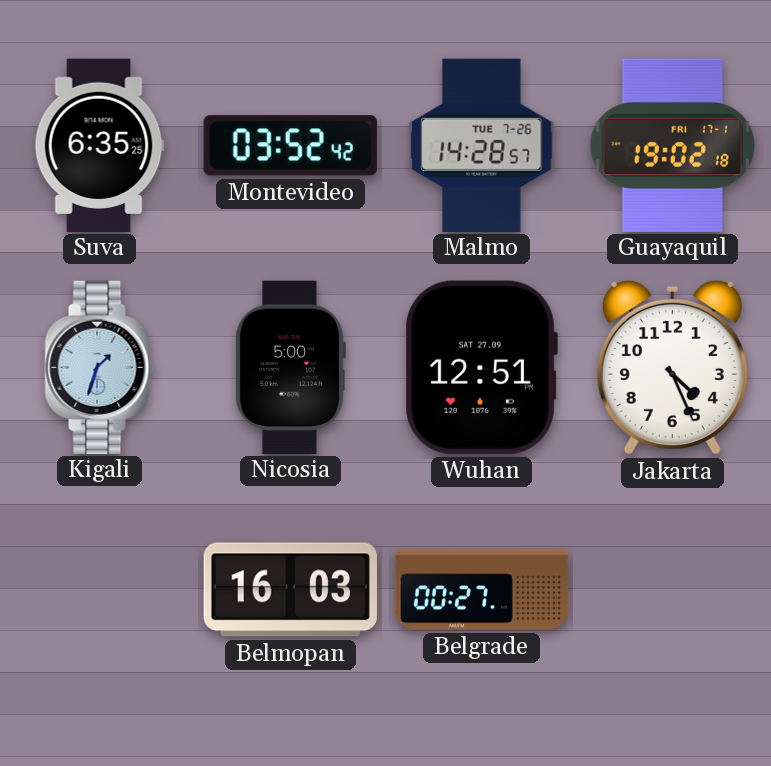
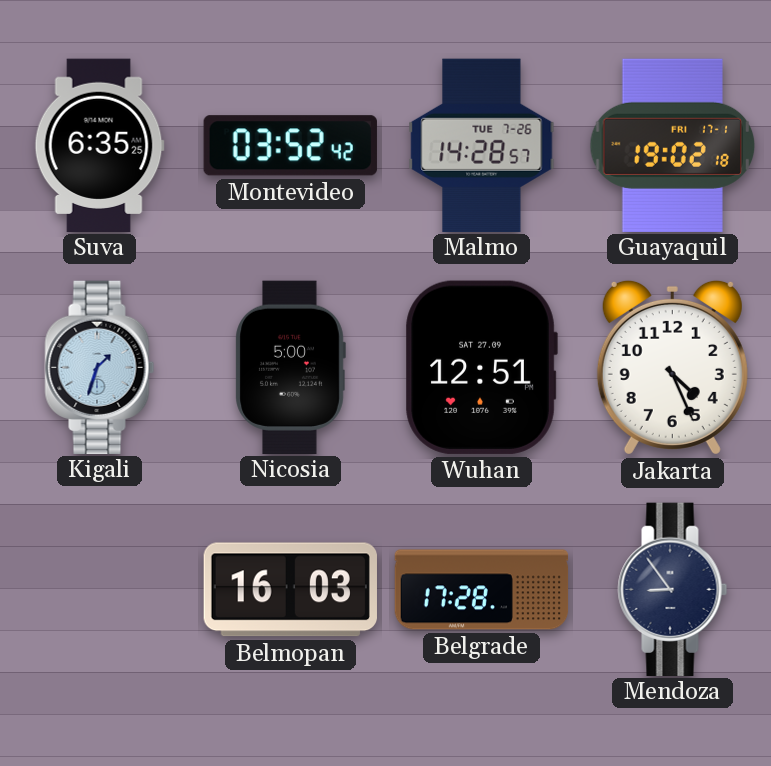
Belgrade: 00:27 -> 17:28
Mendoza: none -> 8:54
